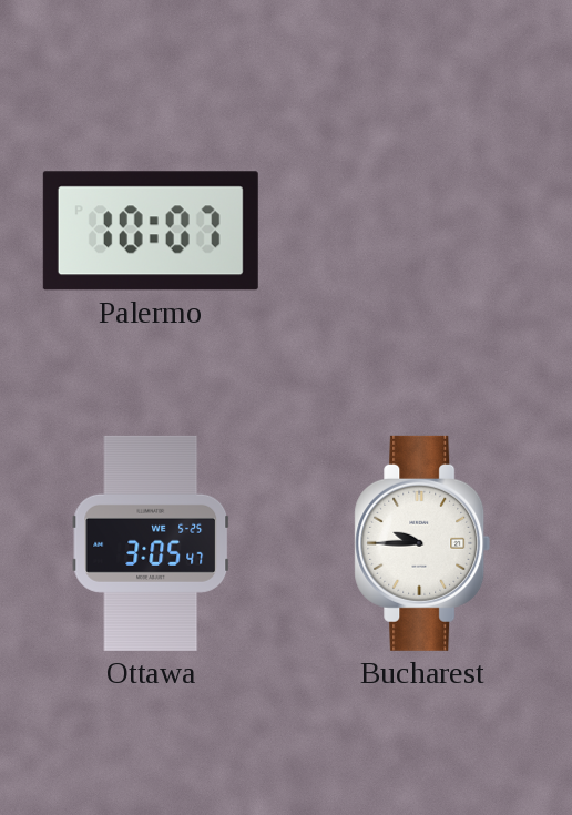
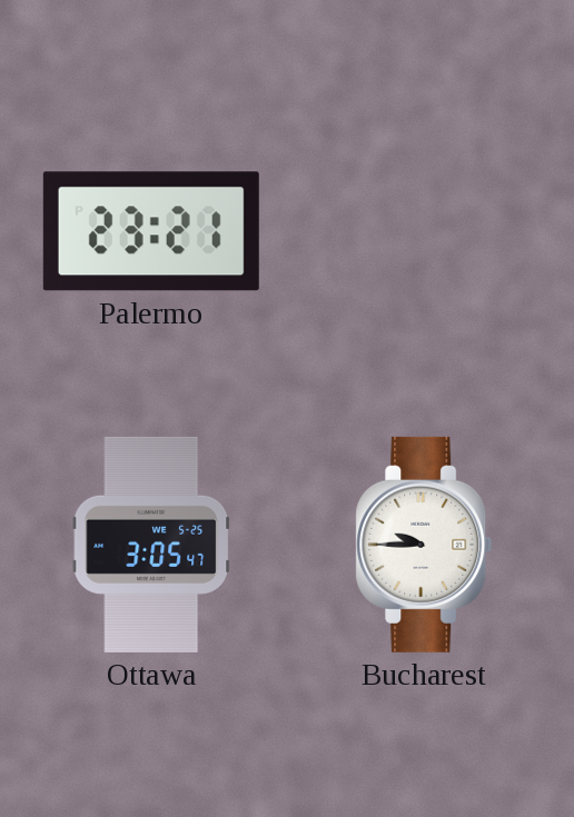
Palermo: 10:07 -> 23:21
